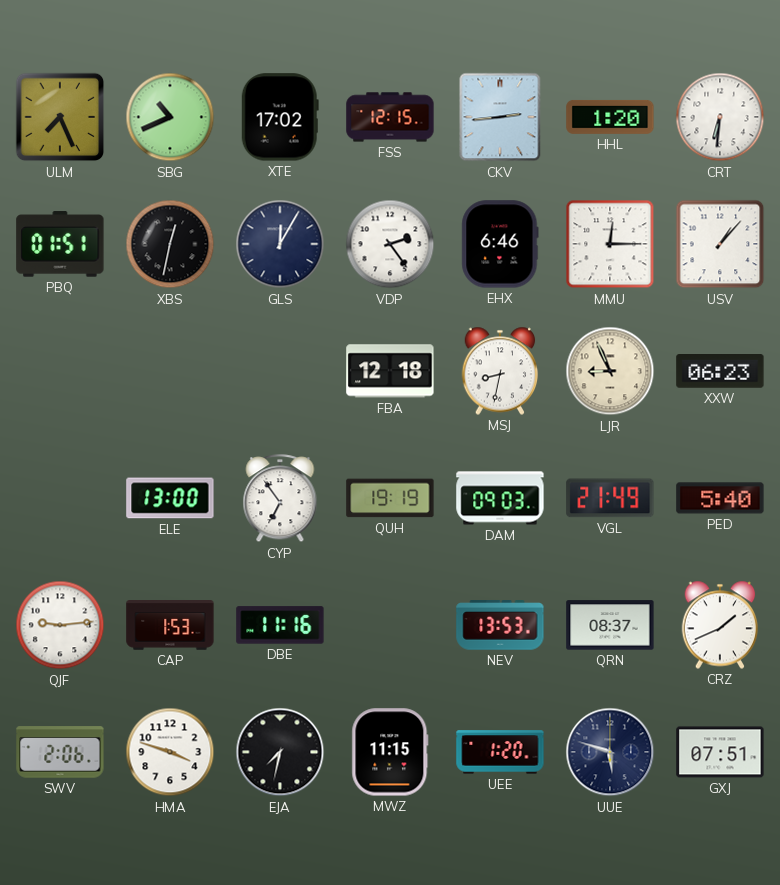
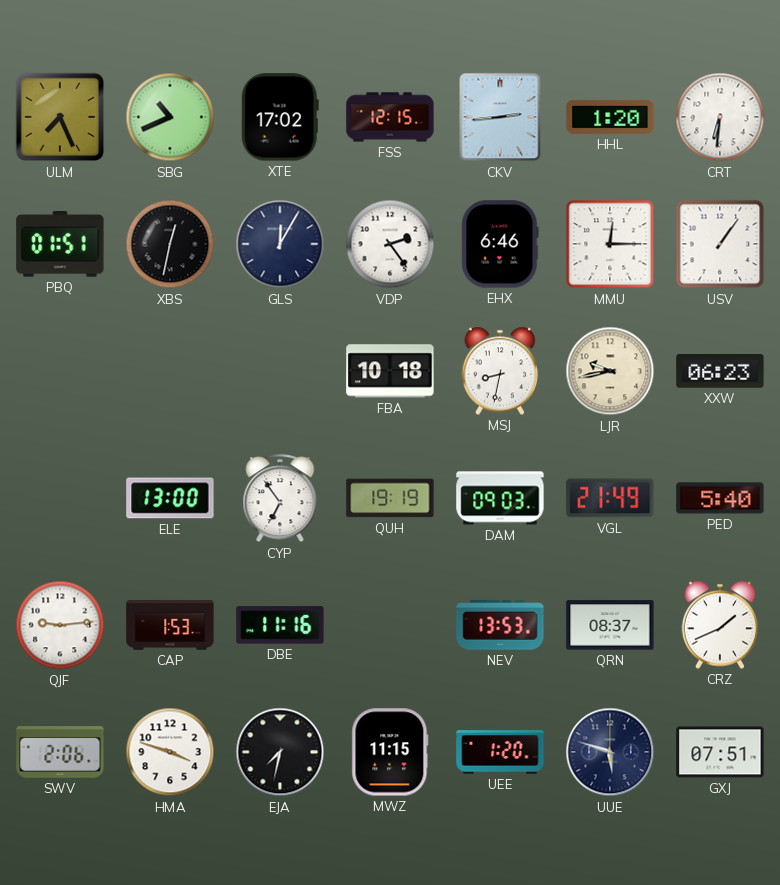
USV: 1:07 -> 1:06
FBA: 12:18 -> 10:18
LJR: 8:56 -> 9:43
